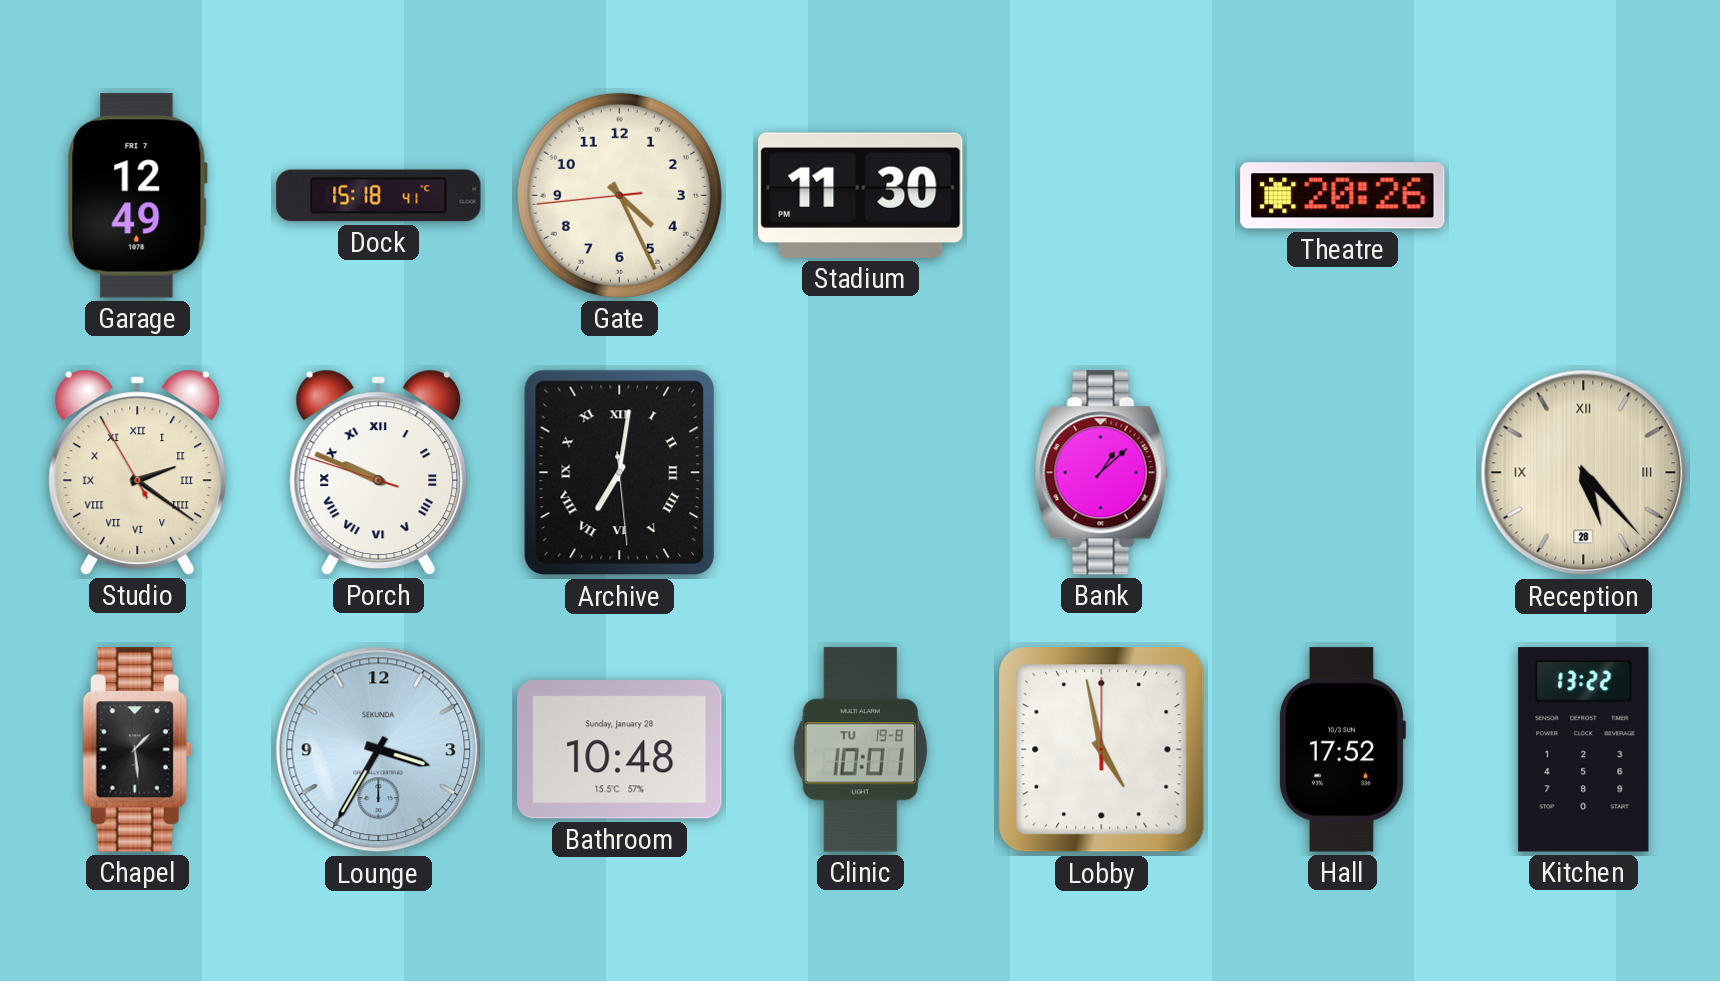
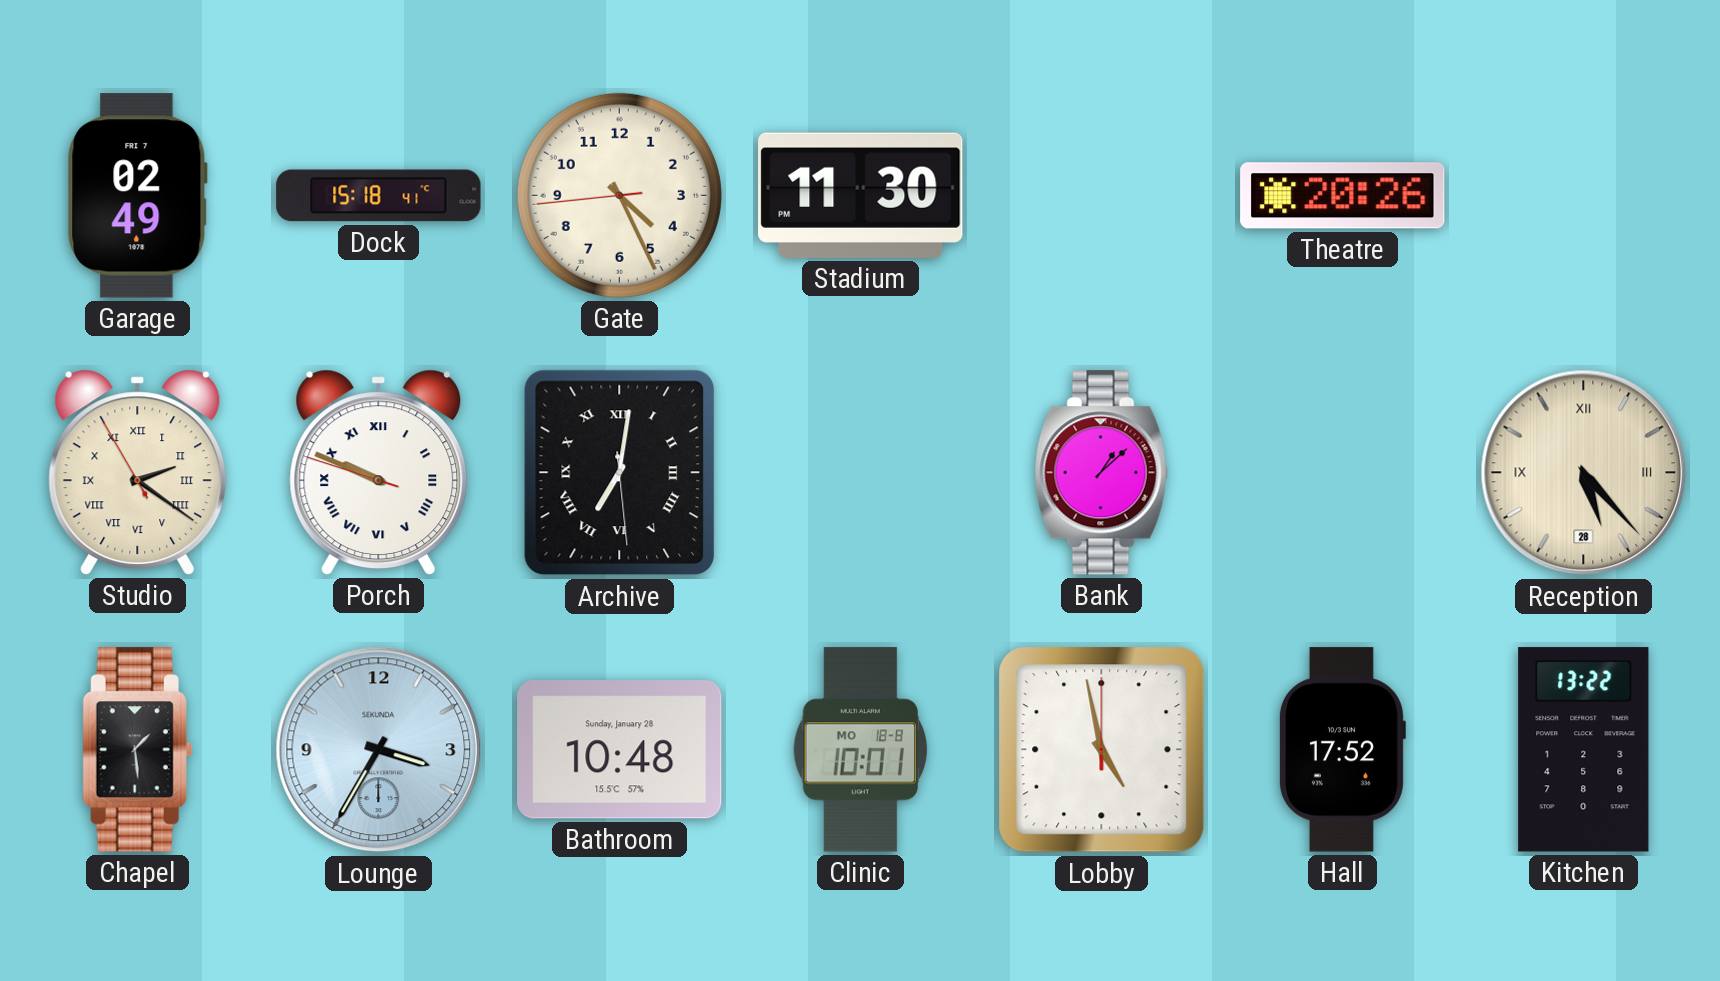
Garage: 12:49 -> 02:49
Clinic date: TU 19-8 -> MO 18-8
